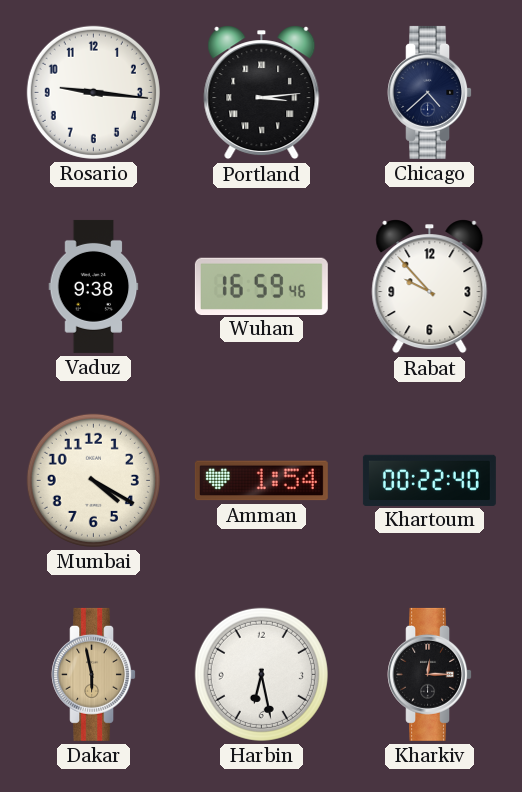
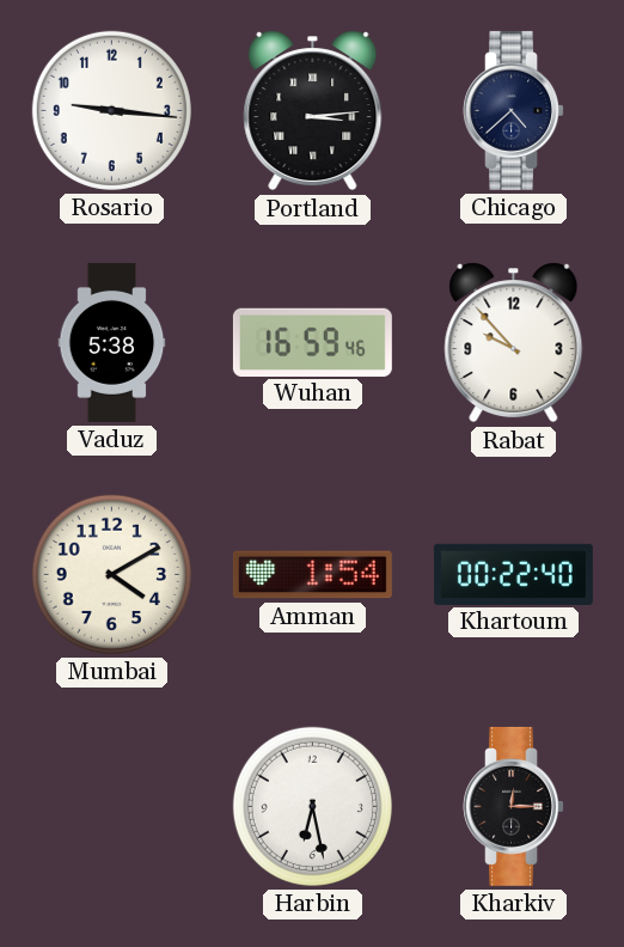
Vaduz: 9:38 -> 5:38
Mumbai: 4:20 -> 4:10
Dakar: 5:58 -> none
